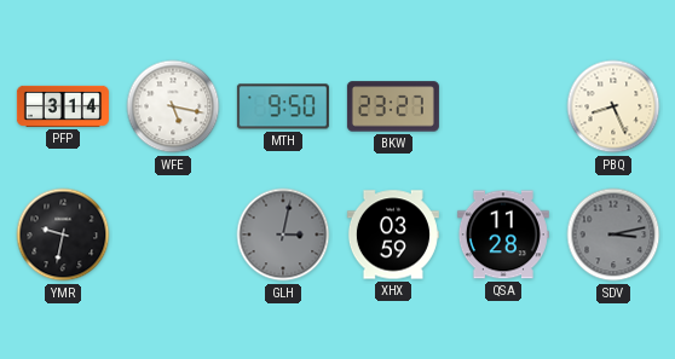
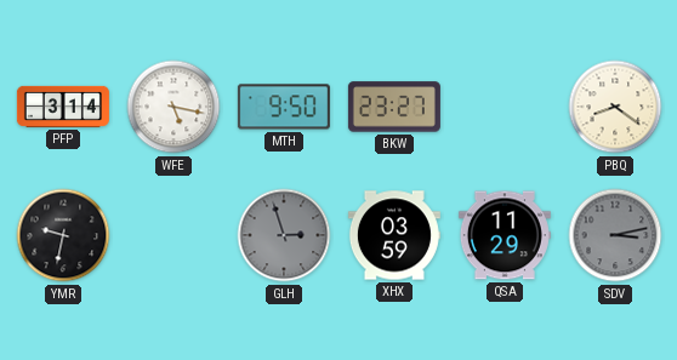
PBQ: 8:26 -> 8:21
GLH: 3:02 -> 2:57
QSA: 11:28 -> 11:29
